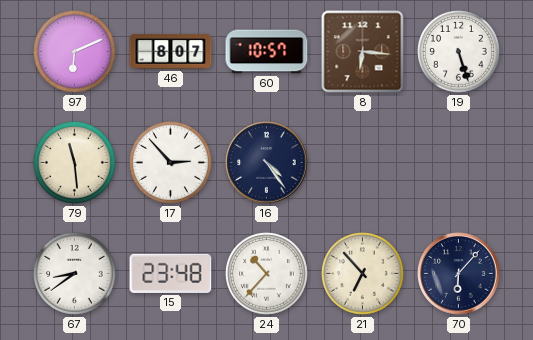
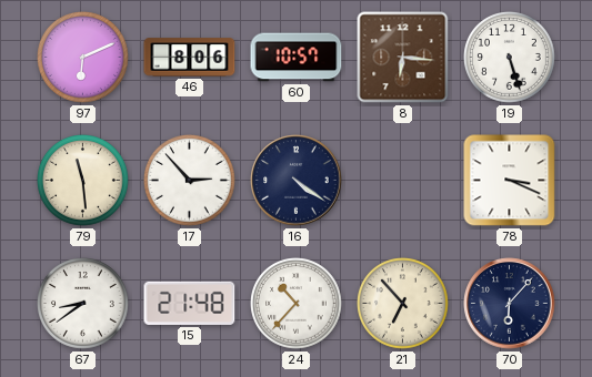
46: 8:07 -> 8:06
16: 4:24 -> 4:21
78: none -> 3:19
15: 23:48 -> 21:48
